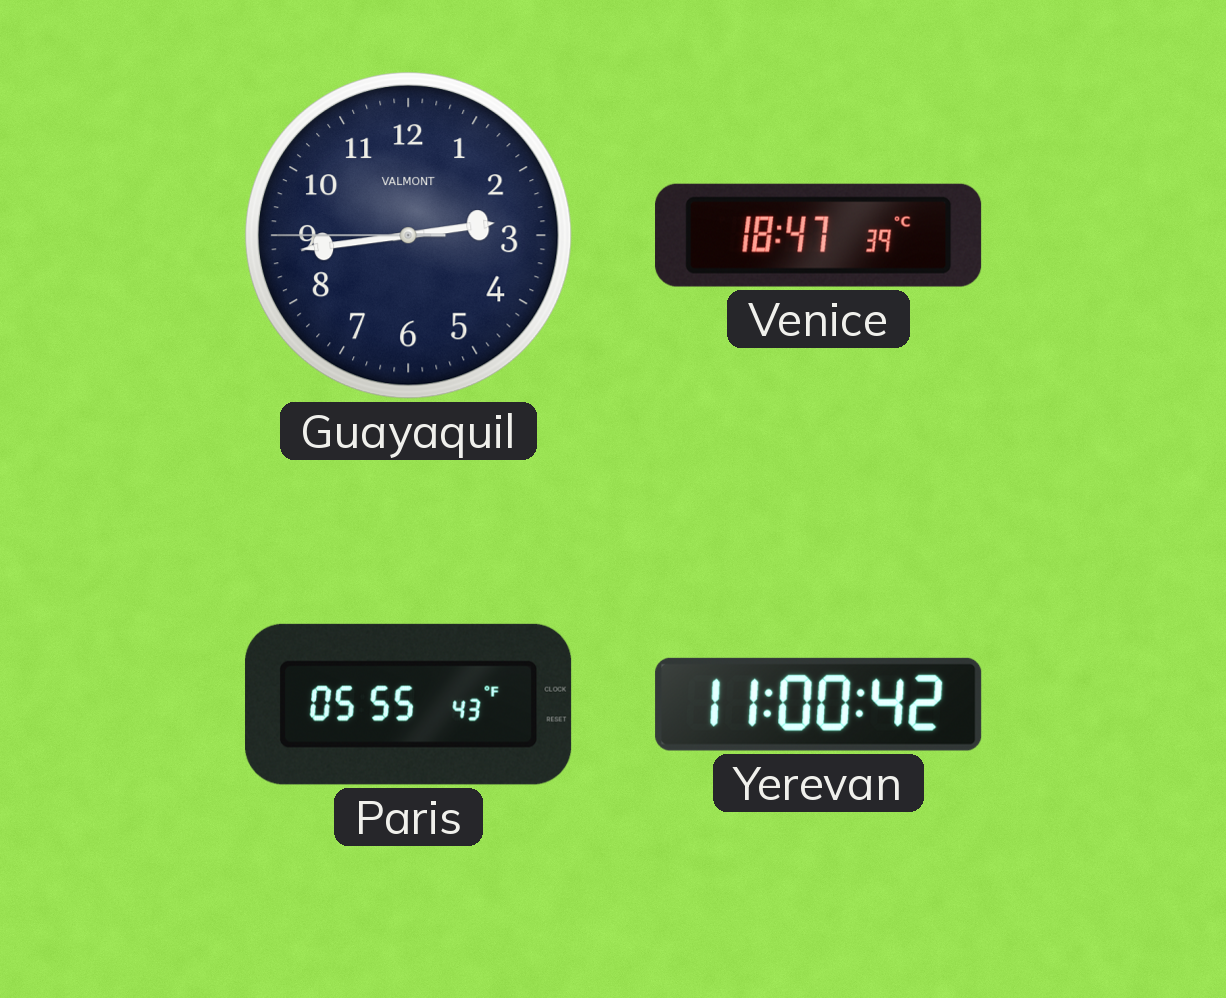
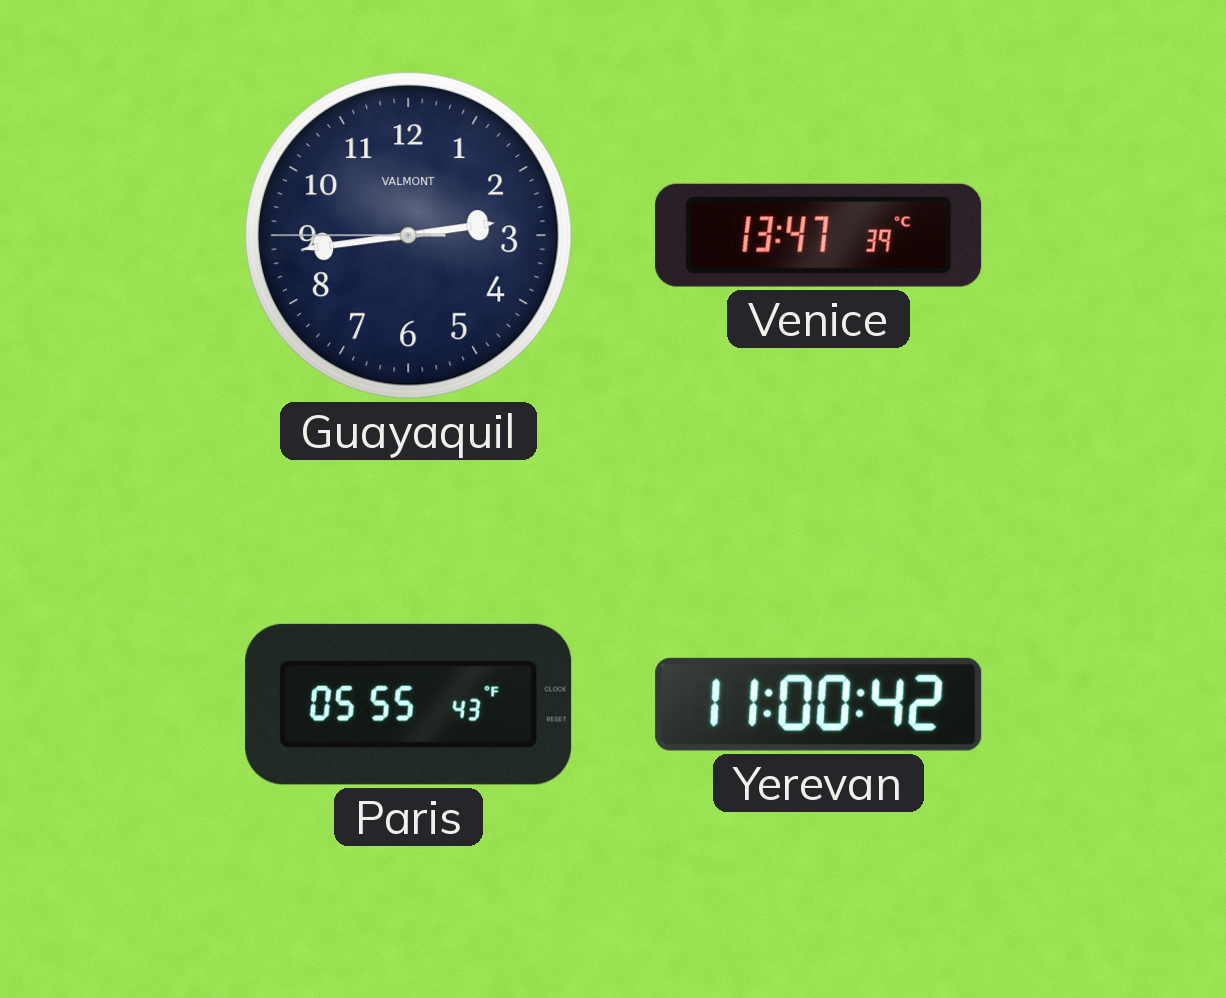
Venice: 18:47 -> 13:47
